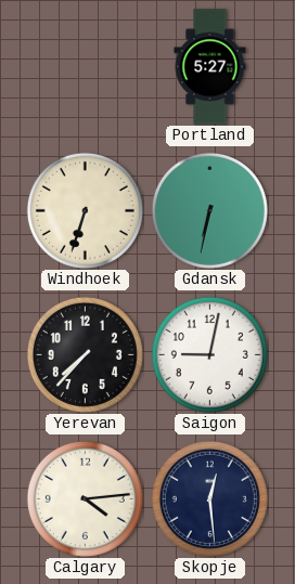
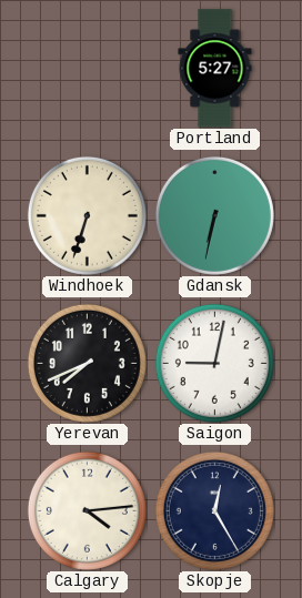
Yerevan: 7:37 -> 7:41
Skopje: 12:29 -> 12:25
